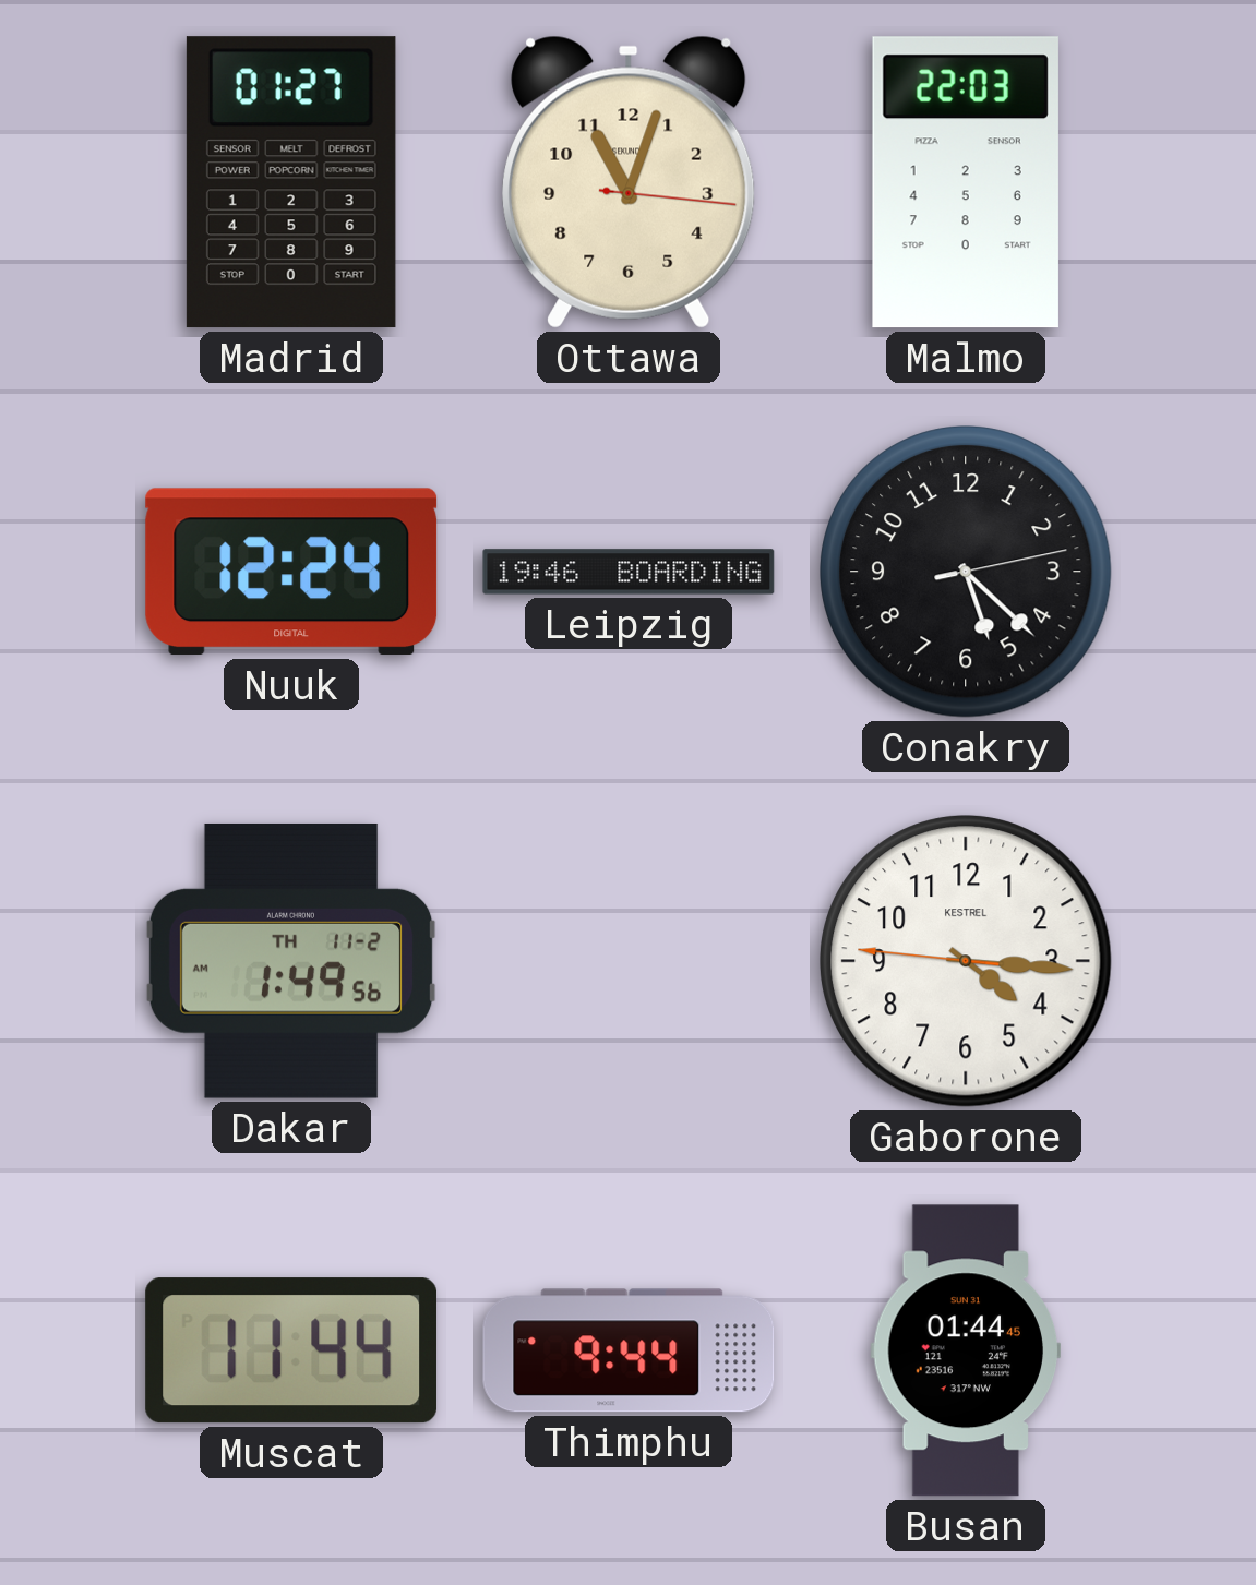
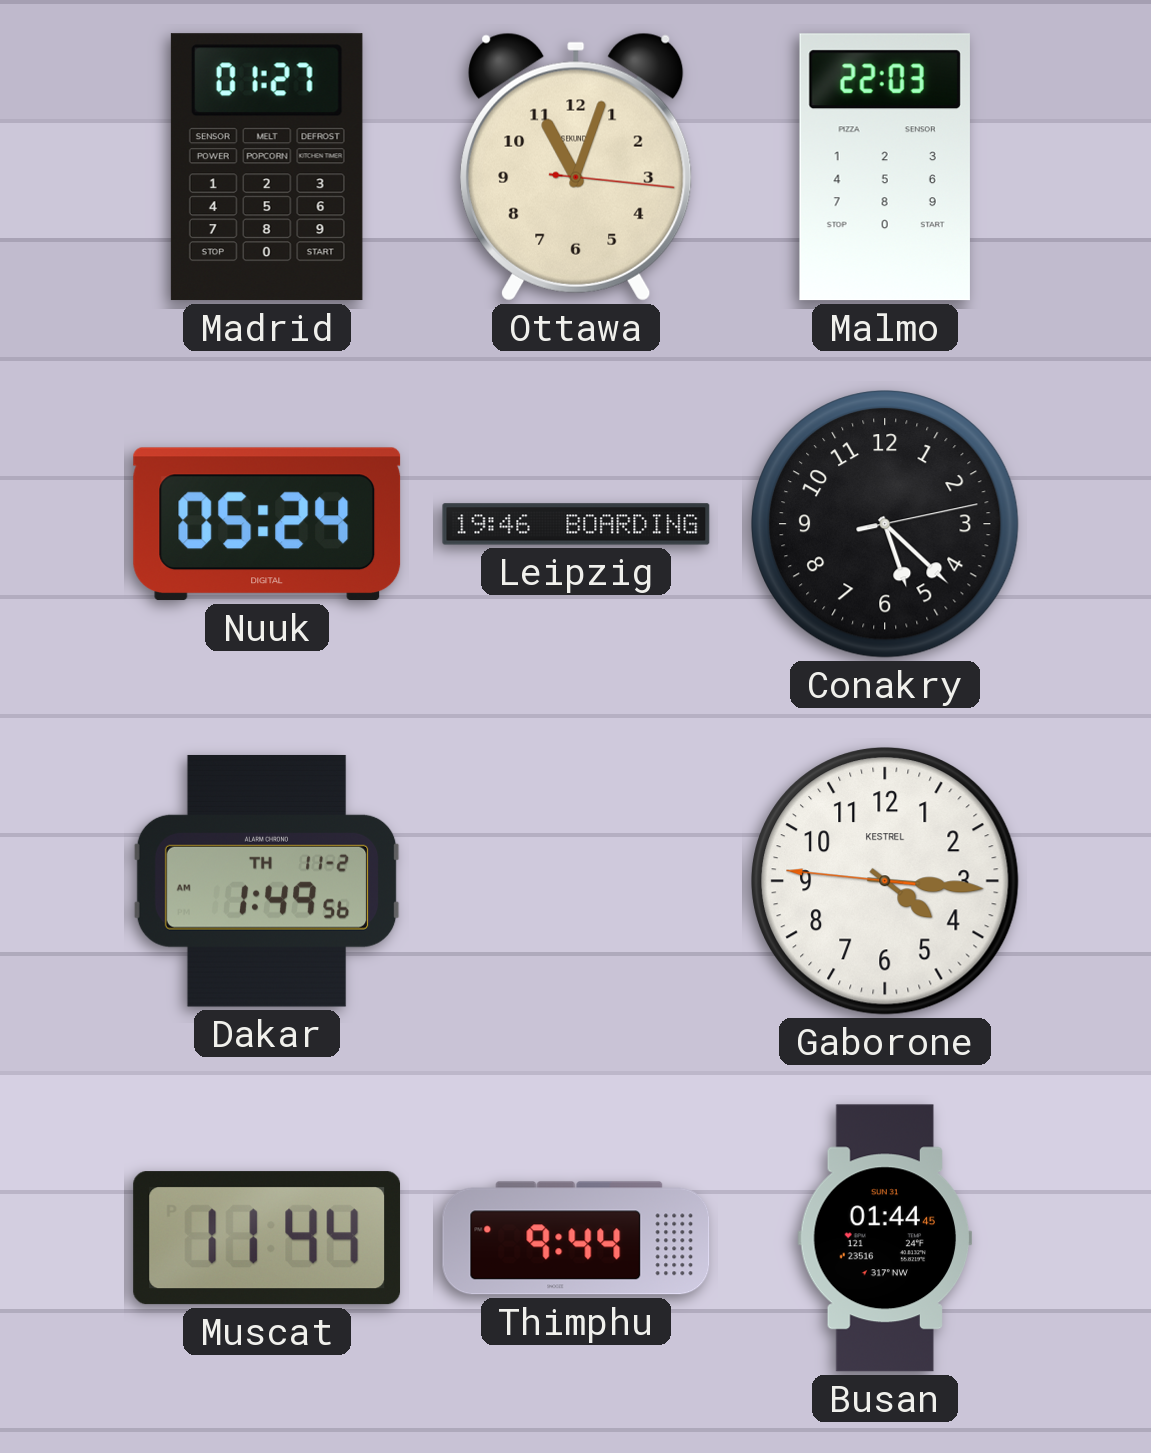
Nuuk: 12:24 -> 05:24
